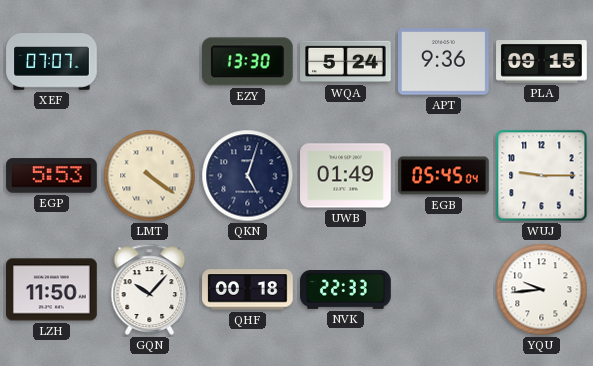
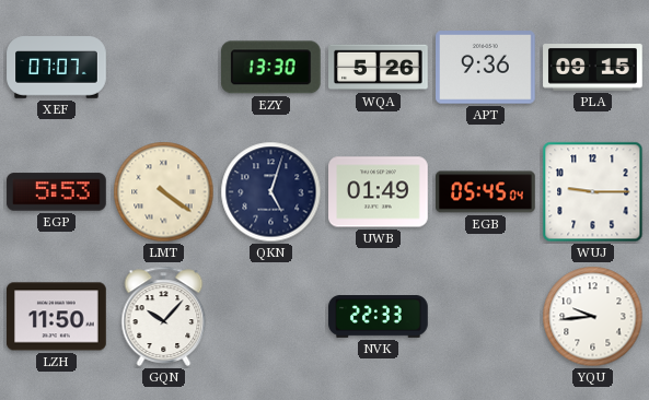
WQA: 5:24 -> 5:26
QHF: 00:18 -> none
